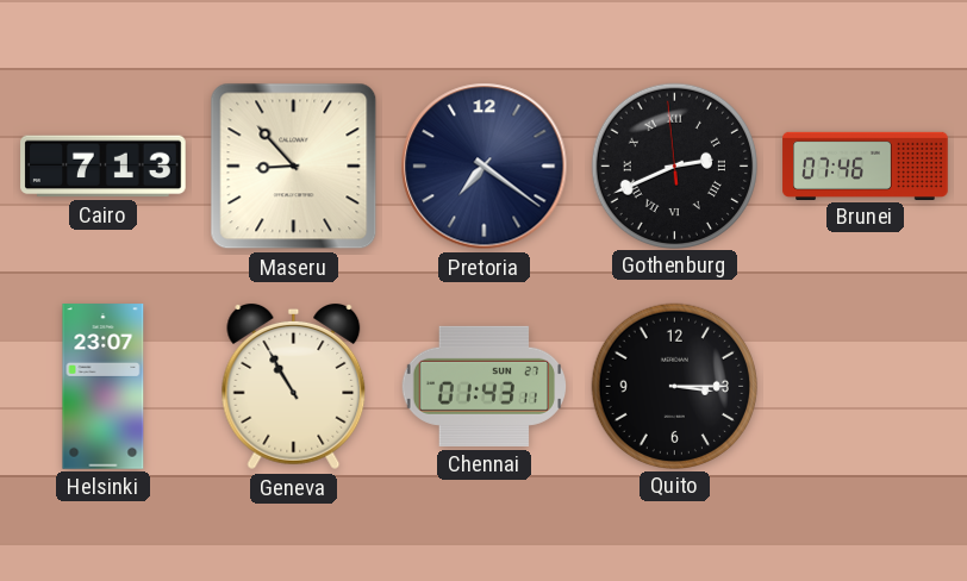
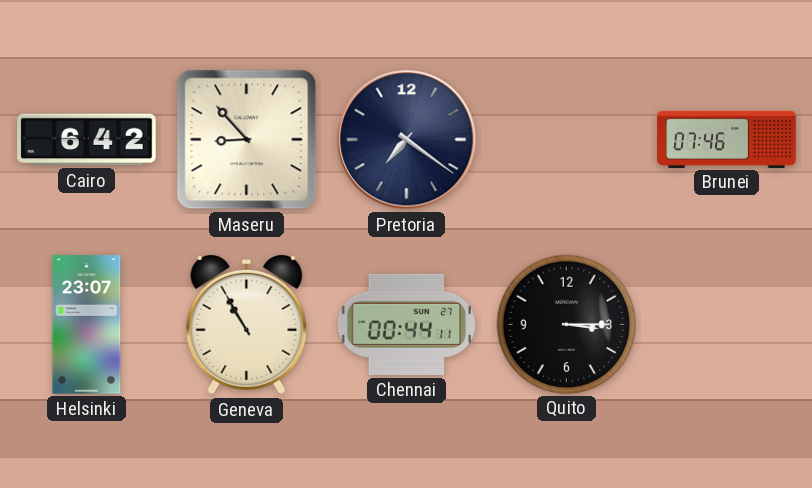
Cairo: 7:13 -> 6:42
Gothenburg: 2:40 -> none
Chennai: 01:43 -> 00:44
